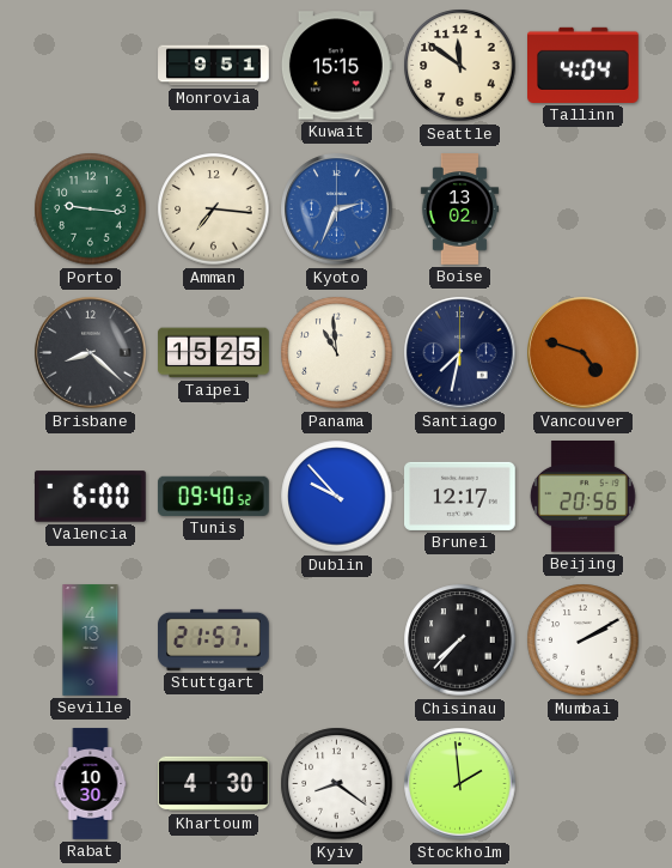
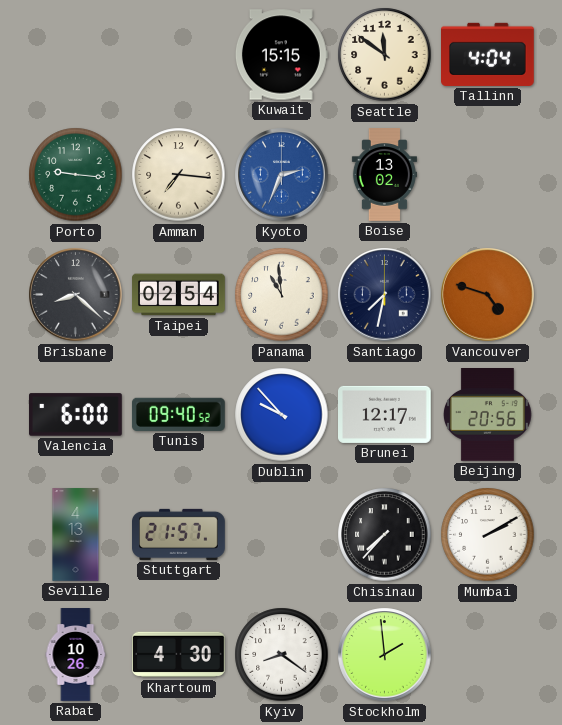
Monrovia: 9:51 -> none
Taipei: 15:25 -> 02:54
Rabat: 10:30 -> 10:26
